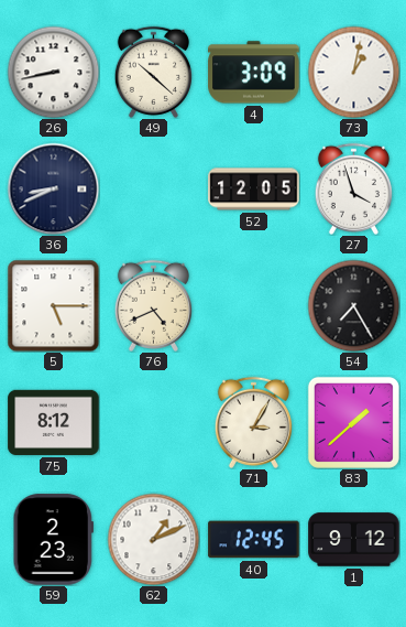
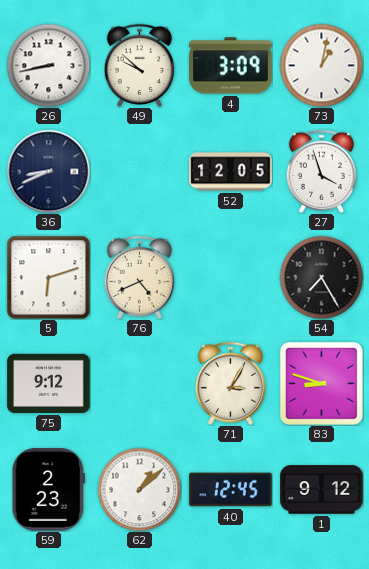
49: 10:22 -> 9:52
5: 5:15 -> 6:12
75: 8:12 -> 9:12
83: 1:38 -> 8:48
62: 1:11 -> 1:08
